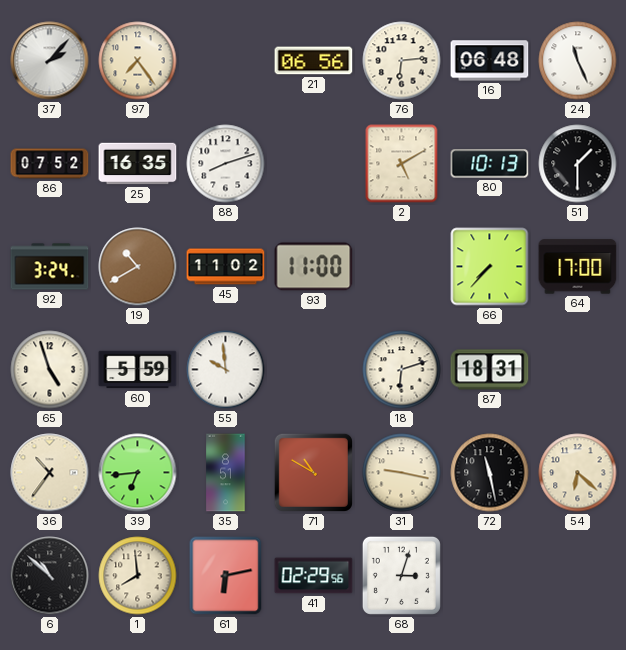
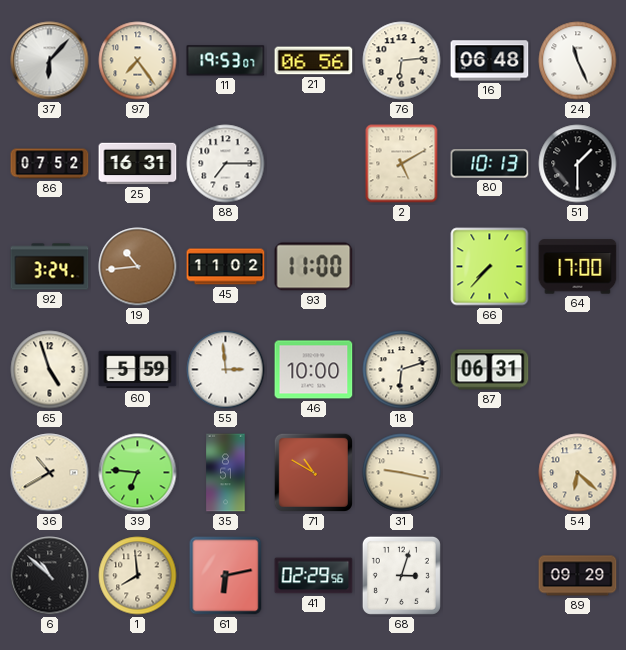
37: 2:07 -> 6:07
11: none -> 19:53
25: 16:35 -> 16:31
88: 8:12 -> 7:15
19: 10:40 -> 10:44
55: 9:59 -> 2:59
46: none -> 10:00
87: 18:31 -> 06:31
36: 10:36 -> 10:40
39: 6:44 -> 6:46
72: 11:28 -> none
89: none -> 09:29
